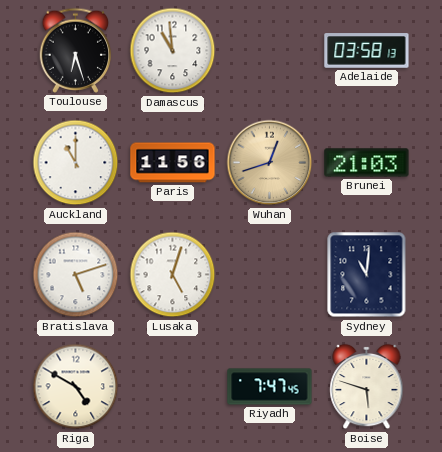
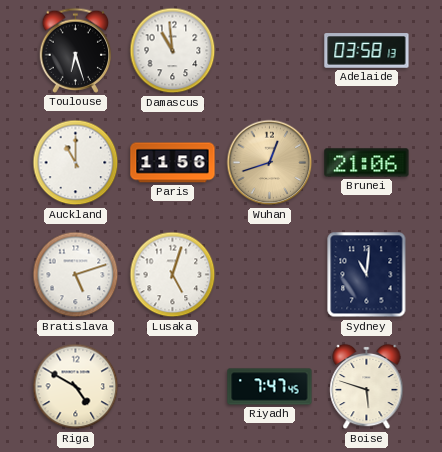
Brunei: 21:03 -> 21:06
